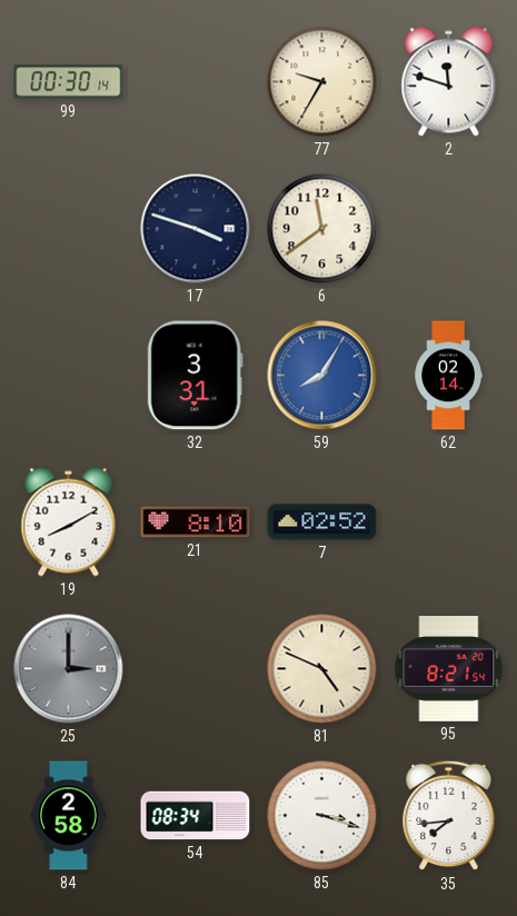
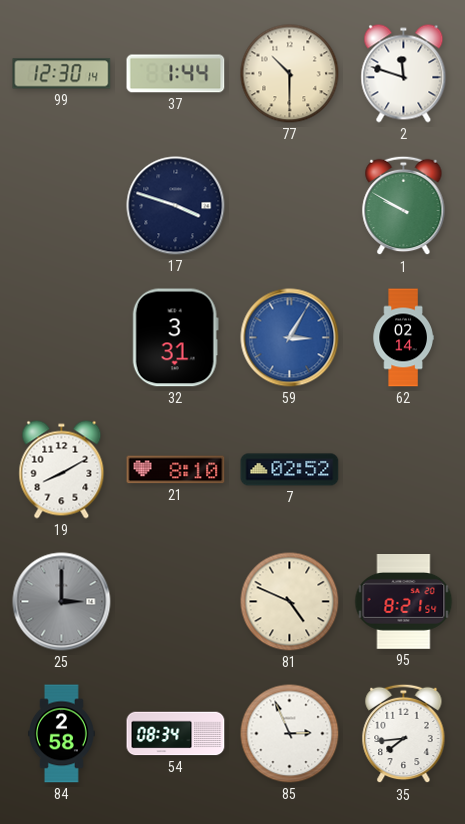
99: 00:30 -> 12:30
37: none -> 1:44
77: 9:35 -> 10:30
6: 11:39 -> none
1: none -> 9:50
59: 8:05 -> 3:05
85: 3:18 -> 2:56
